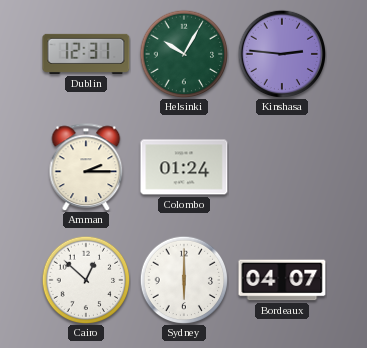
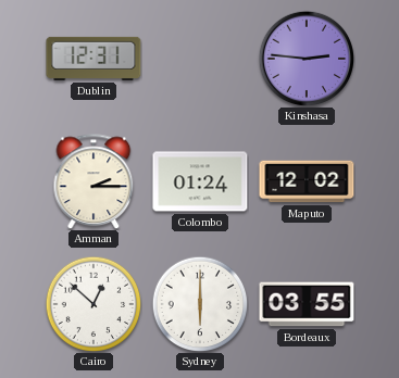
Helsinki: 10:05 -> none
Maputo: none -> 12:02
Bordeaux: 04:07 -> 03:55
